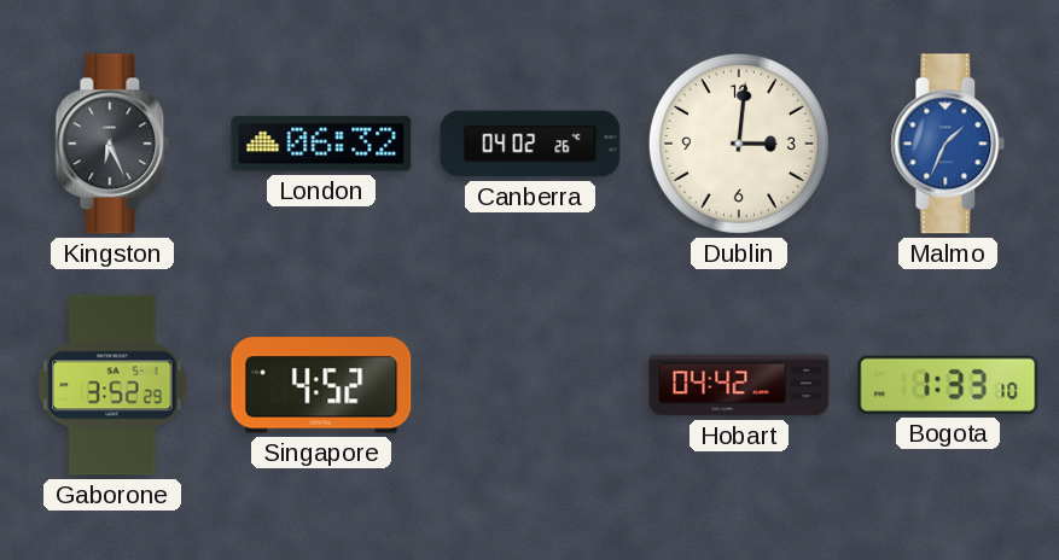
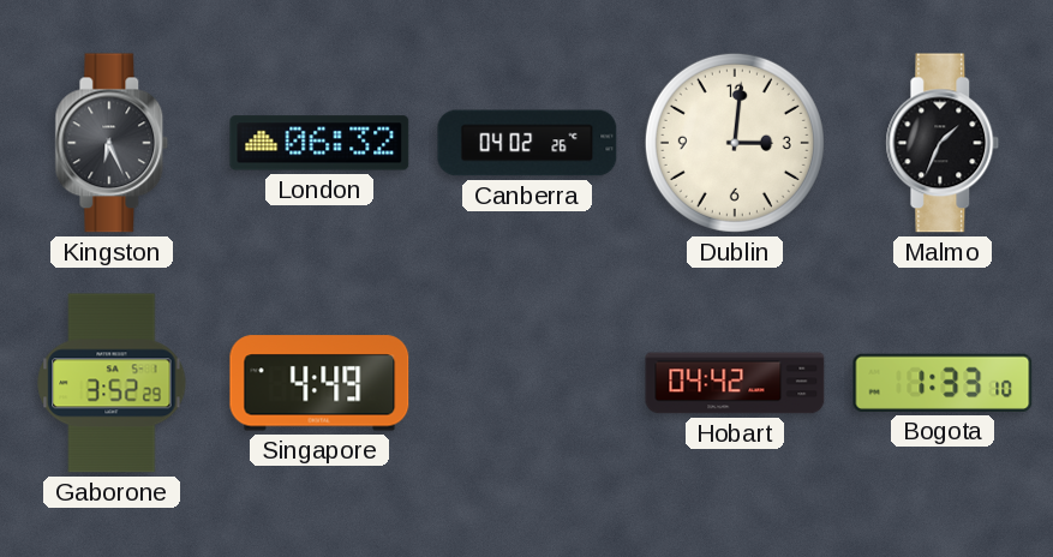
Malmo dial: blue -> black
Singapore: 4:52 -> 4:49
